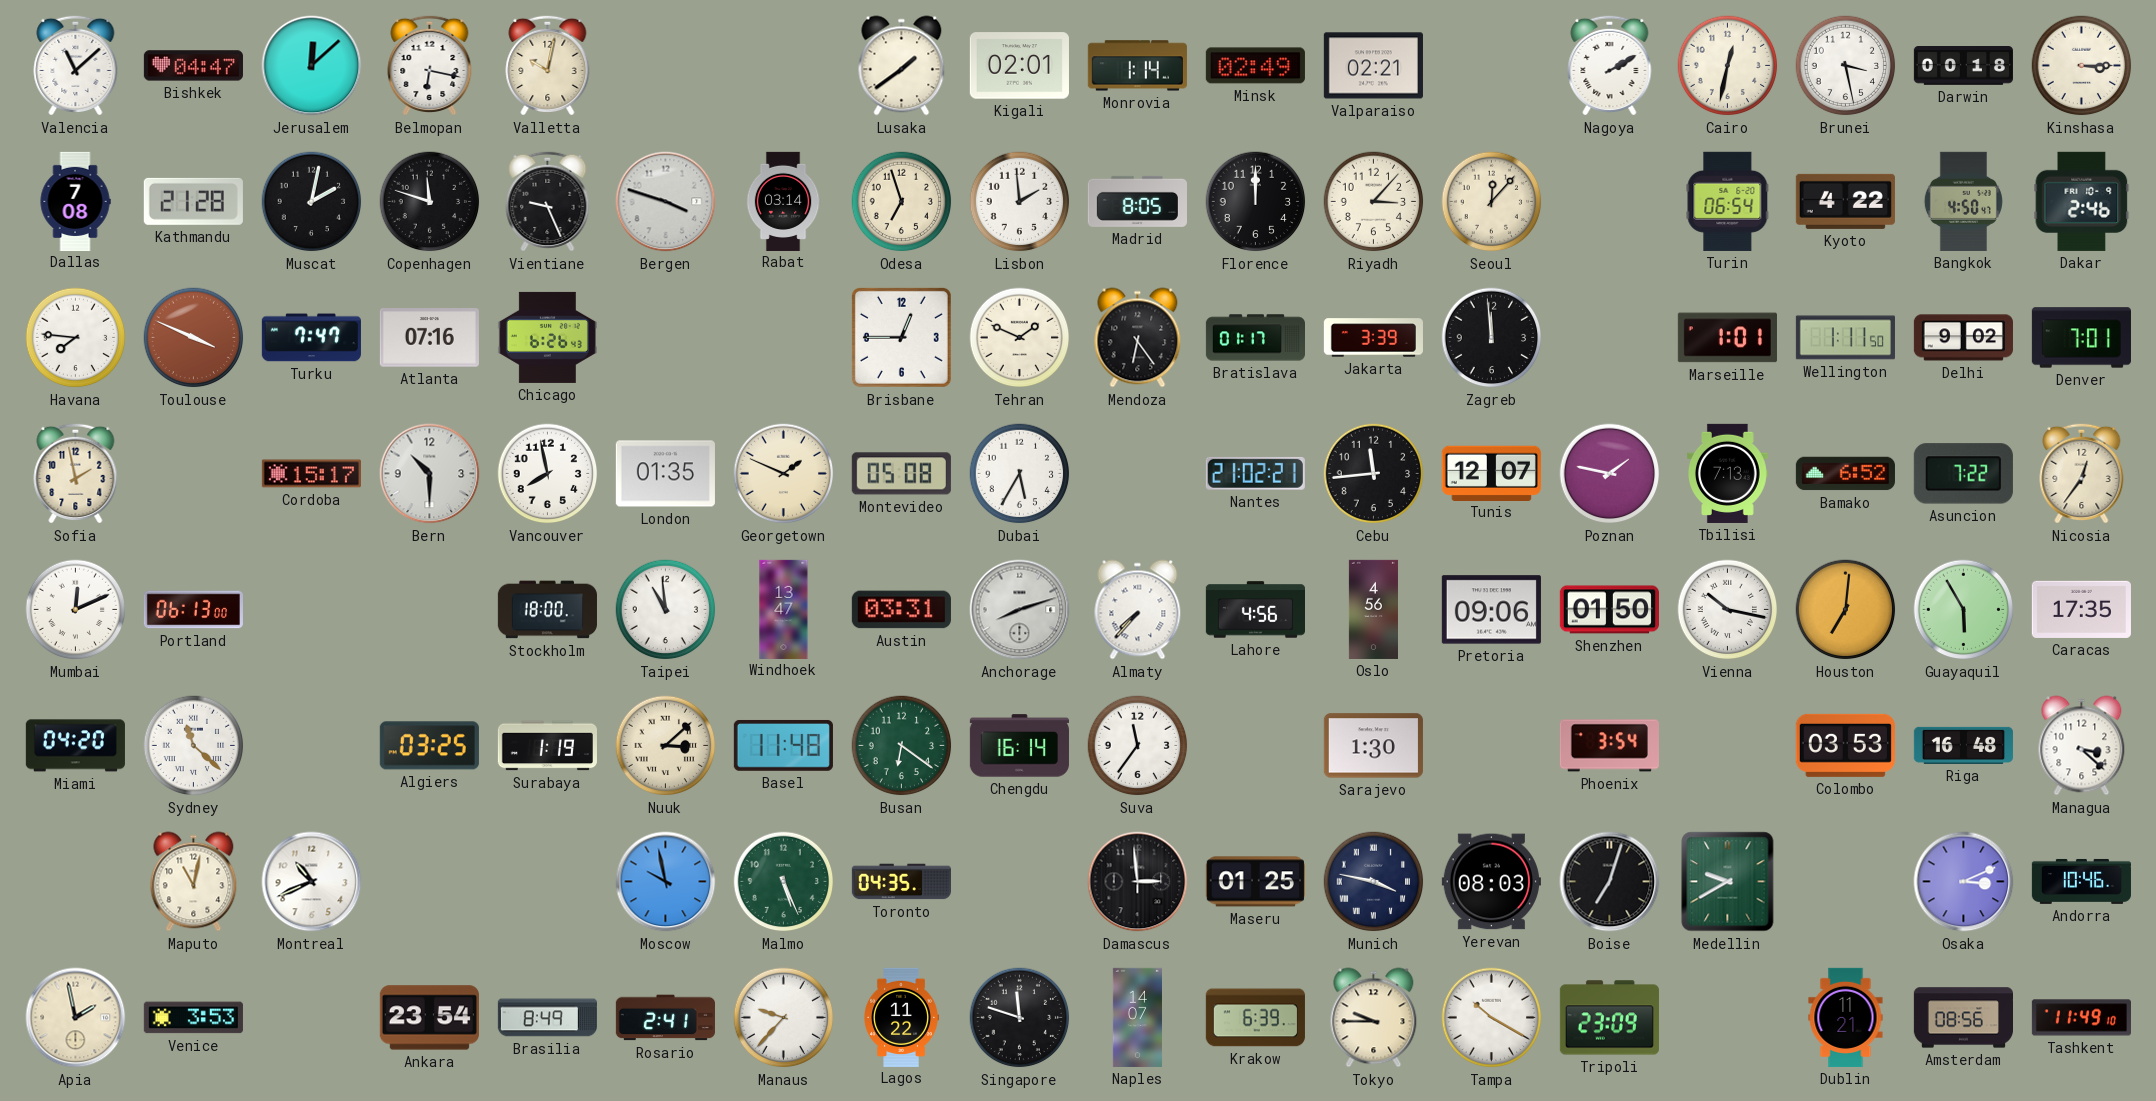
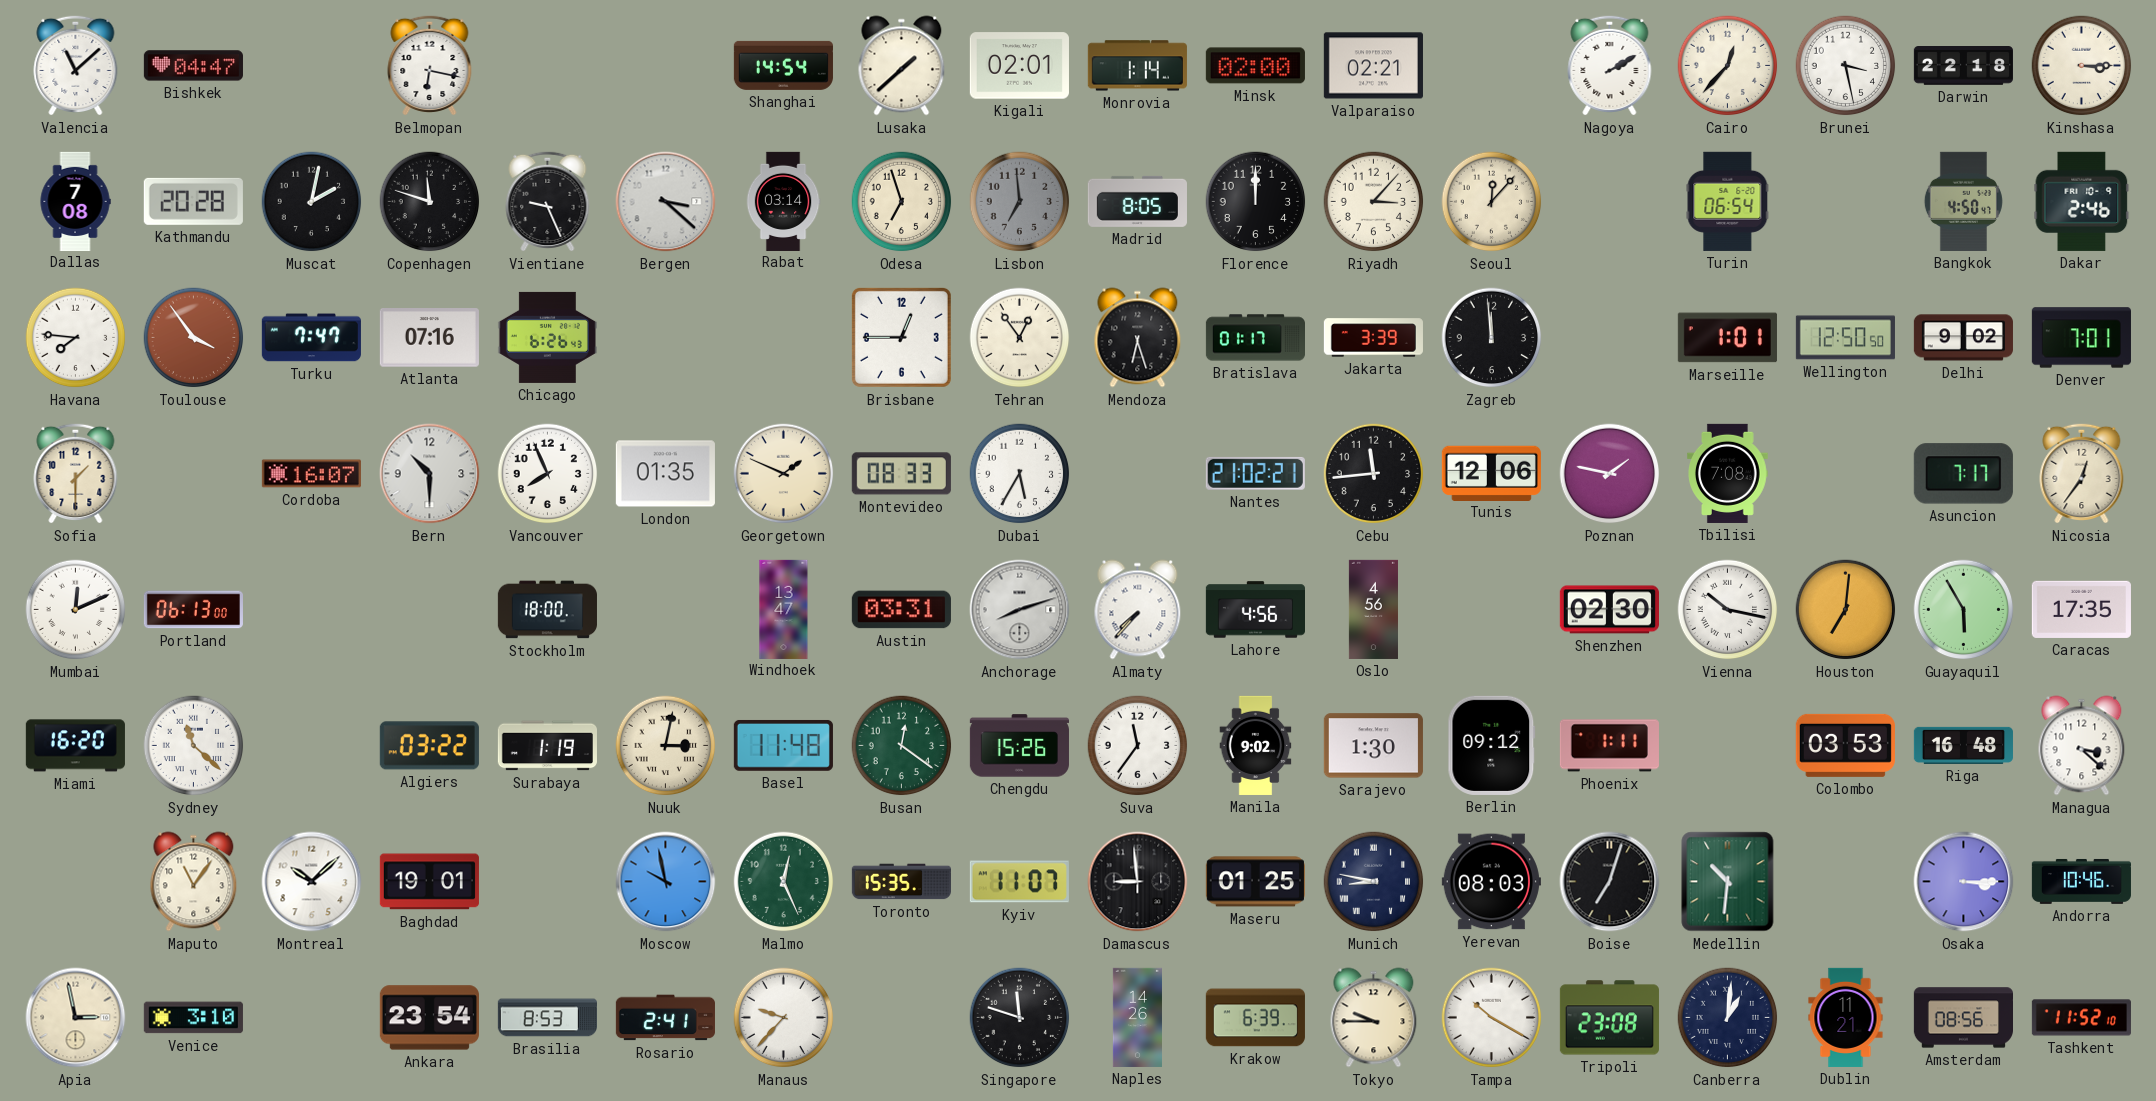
Jerusalem: 12:08 -> none
Valletta: 10:02 -> none
Shanghai: none -> 14:54
Lusaka: 1:39 -> 1:38
Minsk: 02:49 -> 02:00
Cairo: 12:32 -> 12:37
Darwin: 00:18 -> 22:18
Kathmandu: 21:28 -> 20:28
Bergen: 3:48 -> 3:22
Lisbon: 1:59 -> 6:59
Lisbon dial: white -> grey
Kyoto: 4:22 -> none
Toulouse: 3:49 -> 3:54
Tehran: 1:49 -> 12:54
Mendoza: 6:24 -> 6:27
Wellington: 1:11 -> 12:50
Sofia: 1:58 -> 1:30
Cordoba: 15:17 -> 16:07
Vancouver: 7:58 -> 7:56
Montevideo: 05:08 -> 08:33
Tunis: 12:07 -> 12:06
Tbilisi: 7:13 -> 7:08
Bamako: 6:52 -> none
Asuncion: 7:22 -> 7:17
Taipei: 10:59 -> none
Pretoria: 09:06 -> none
Shenzhen: 01:50 -> 02:30
Miami: 04:20 -> 16:20
Algiers: 03:25 -> 03:22
Nuuk: 3:08 -> 3:02
Busan: 6:21 -> 12:21
Chengdu: 16:14 -> 15:26
Manila: none -> 9:02
Berlin: none -> 09:12
Phoenix: 3:54 -> 1:11
Maputo: 11:02 -> 11:06
Montreal: 10:41 -> 10:08
Baghdad: none -> 19:01
Malmo: 5:26 -> 12:26
Toronto: 04:35 -> 15:35
Kyiv: none -> 11:07
Damascus: 2:59 -> 8:59
Munich: 3:47 -> 8:47
Medellin: 9:40 -> 10:31
Osaka: 3:11 -> 3:15
Apia: 1:58 -> 2:58
Venice: 3:53 -> 3:10
Brasilia: 8:49 -> 8:53
Lagos: 11:22 -> none
Naples: 14:07 -> 14:26
Tripoli: 23:09 -> 23:08
Canberra: none -> 1:01
Tashkent: 11:49 -> 11:52
